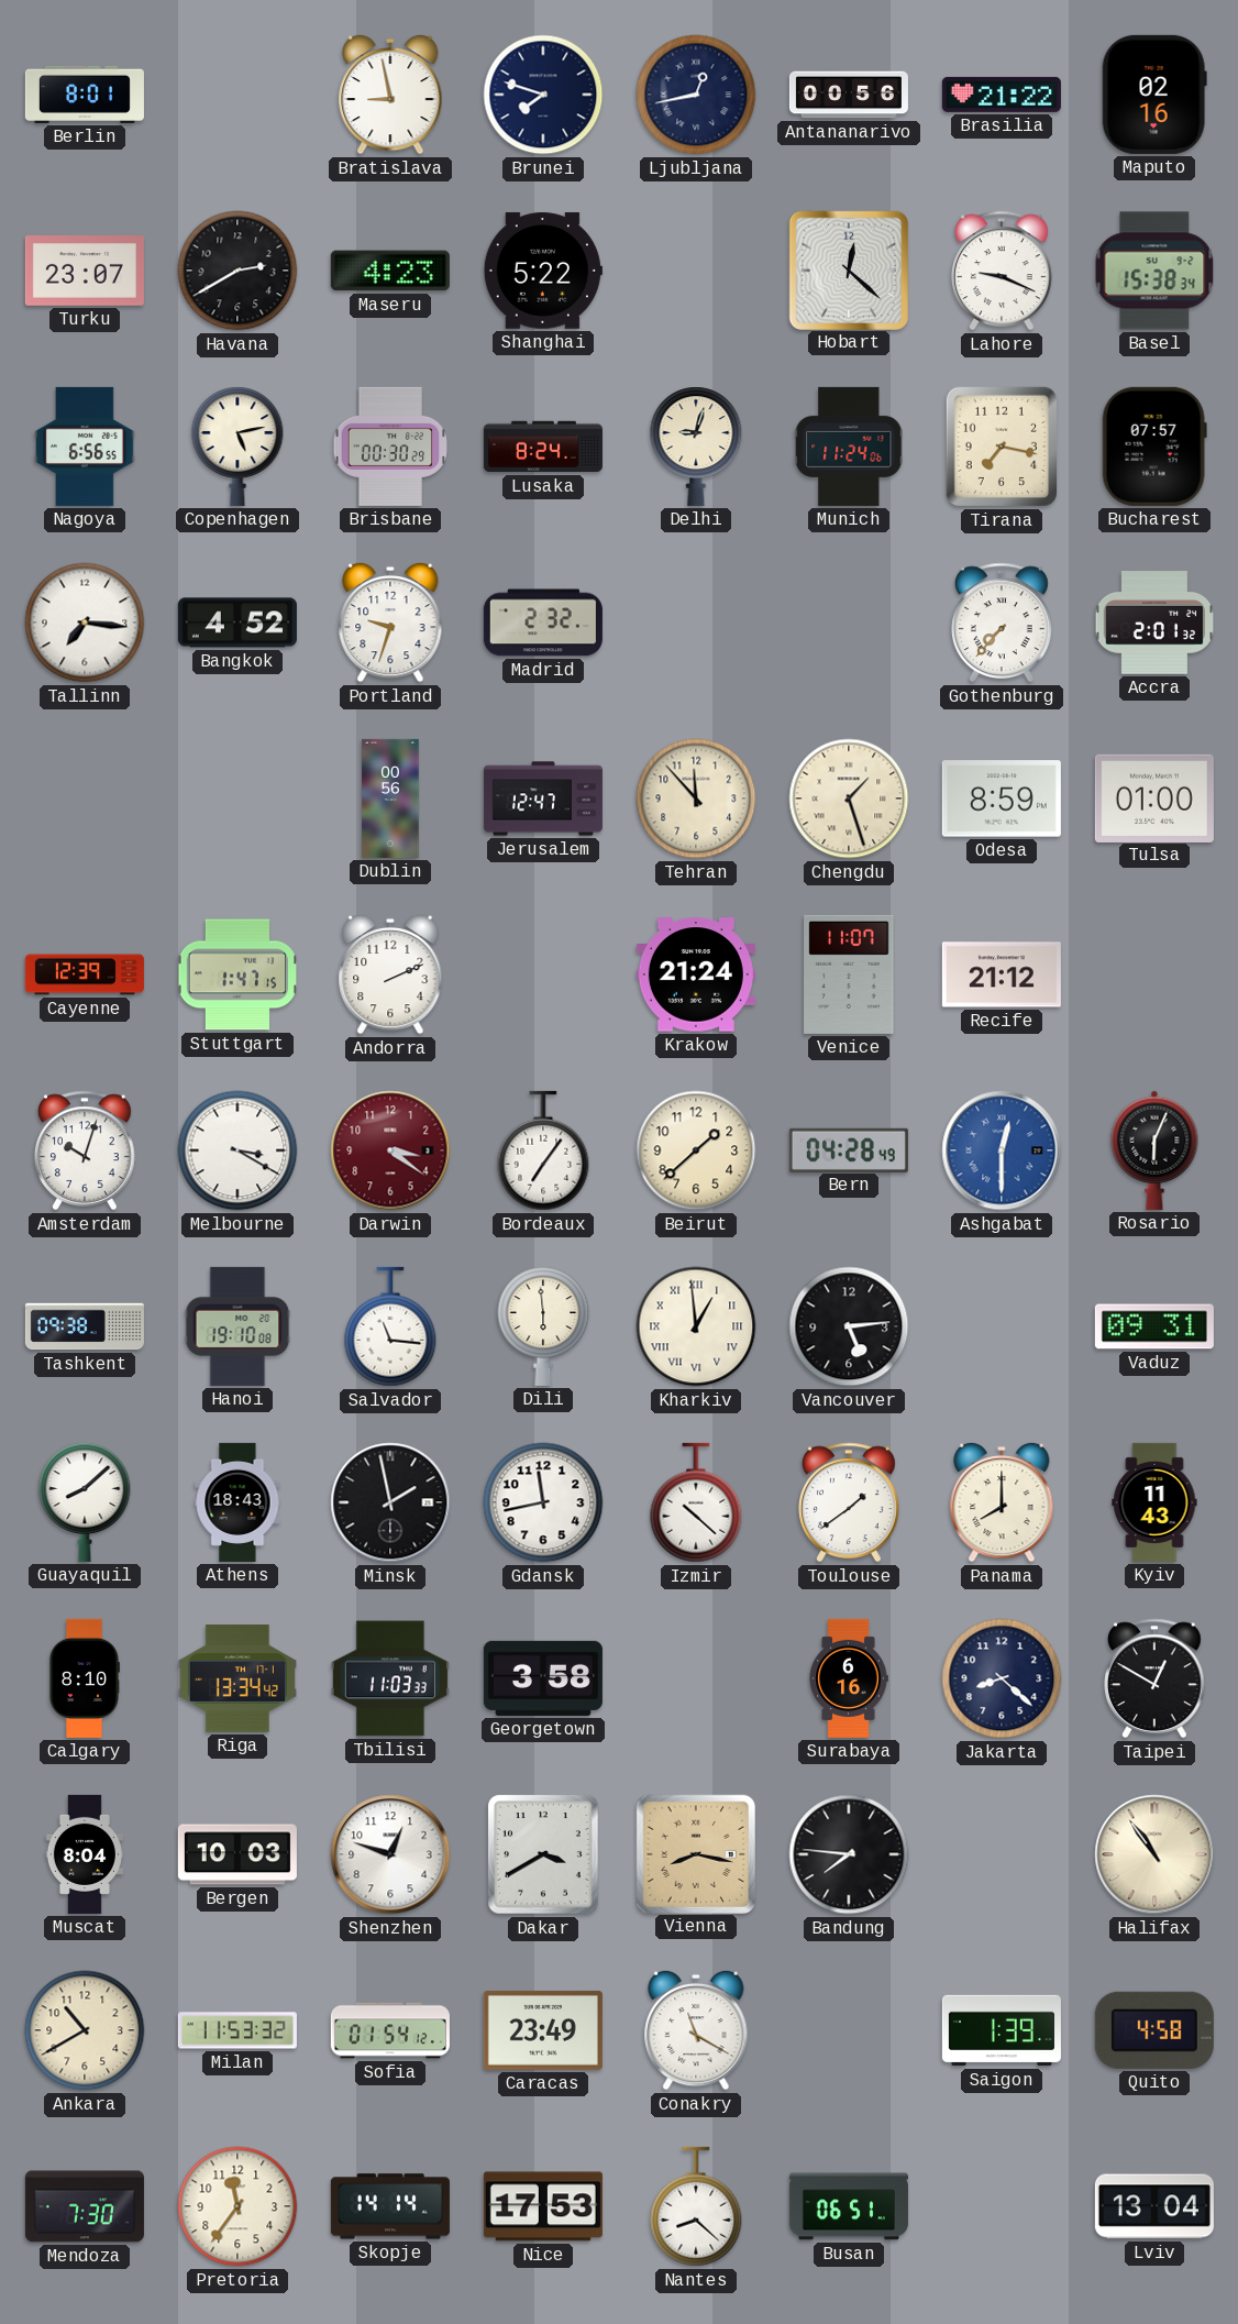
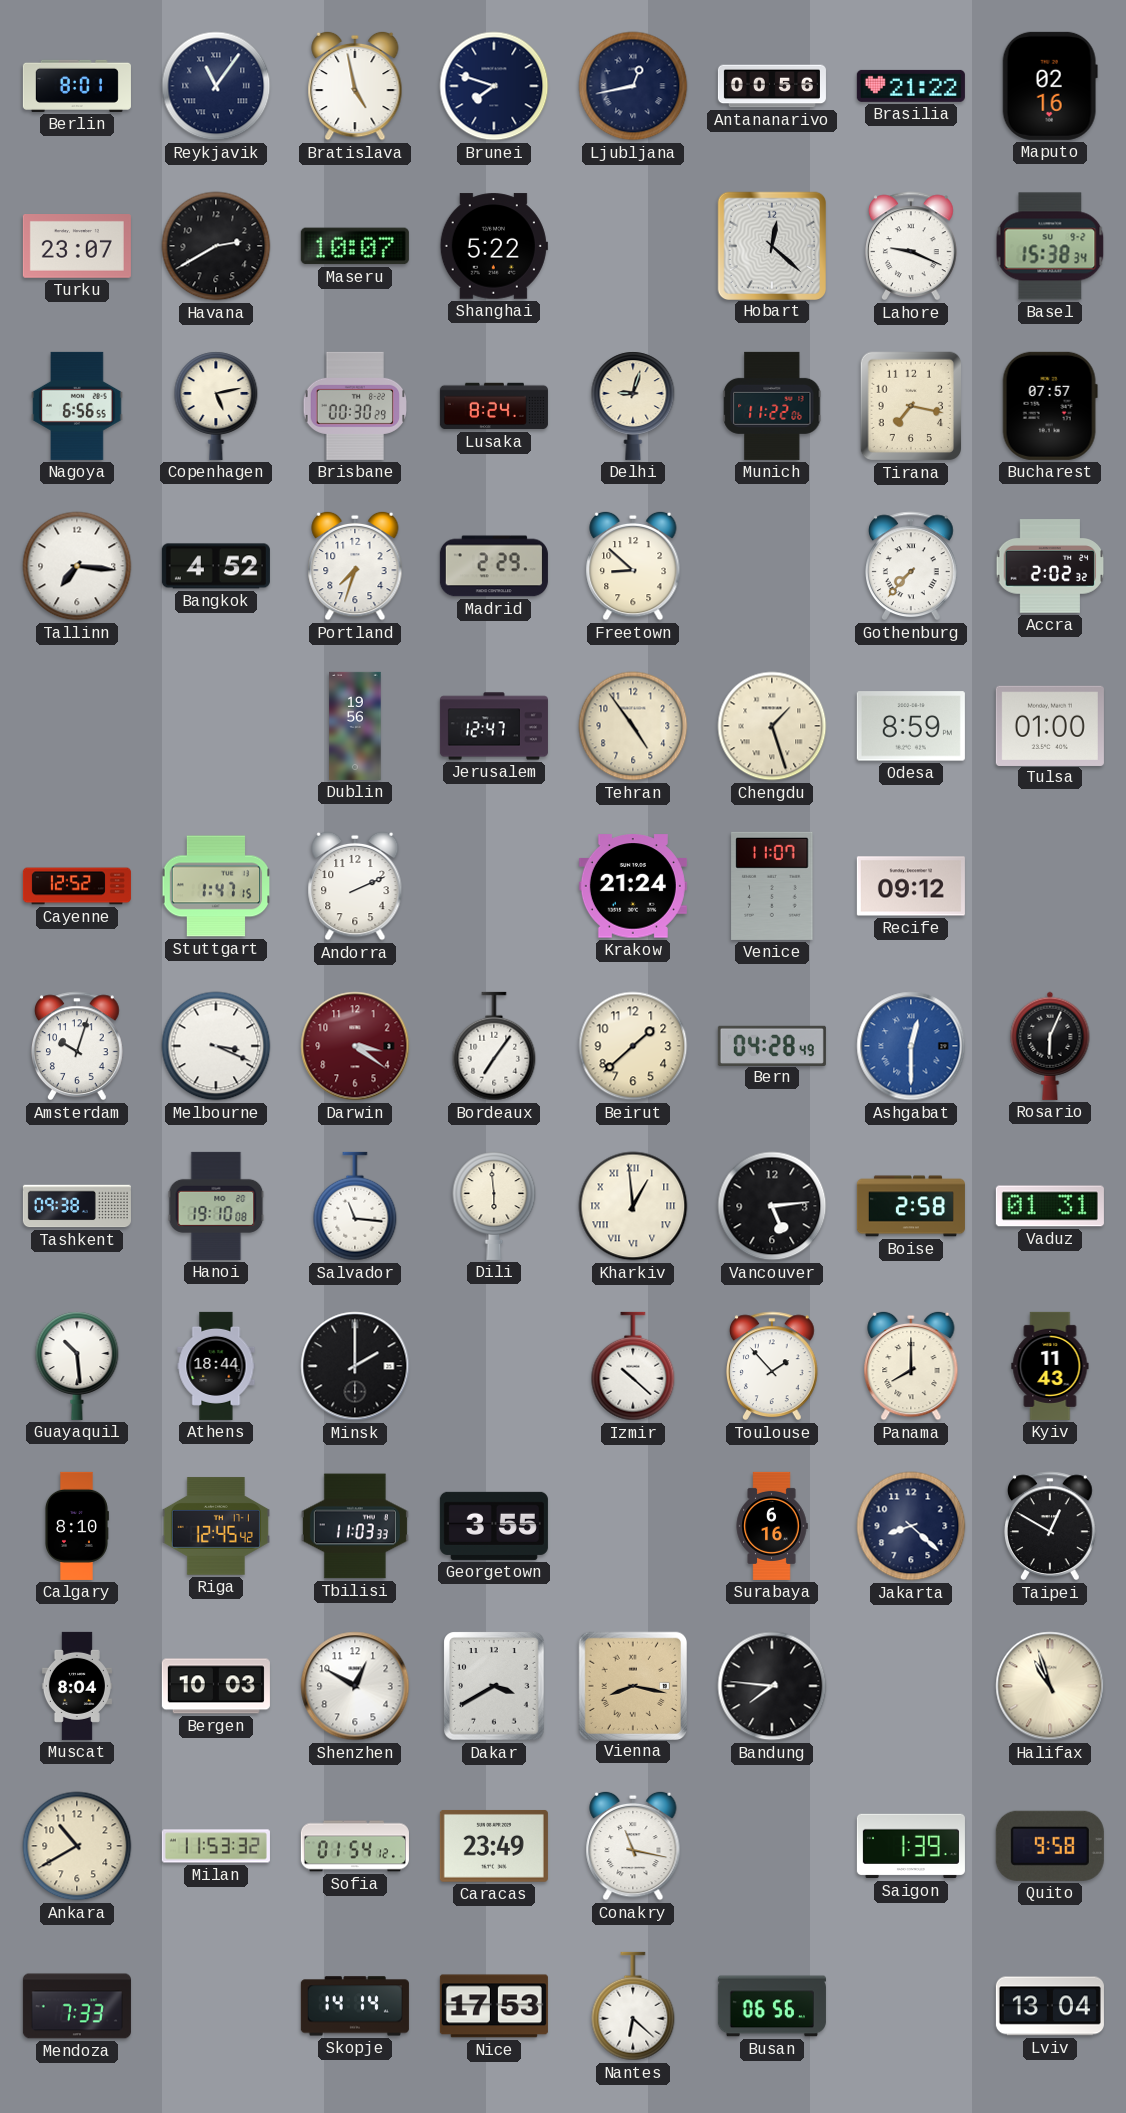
Reykjavik: none -> 11:06
Bratislava: 8:58 -> 4:58
Maseru: 4:23 -> 10:07
Munich: 11:24 -> 11:22
Portland: 9:33 -> 7:33
Madrid: 2:32 -> 2:29
Freetown: none -> 8:52
Accra: 2:01 -> 2:02
Dublin: 00:56 -> 19:56
Tehran: 11:53 -> 4:54
Cayenne: 12:39 -> 12:52
Recife: 21:12 -> 09:12
Melbourne: 3:20 -> 3:19
Boise: none -> 2:58
Vaduz: 09:31 -> 01:31
Guayaquil: 8:08 -> 10:29
Athens: 18:43 -> 18:44
Minsk: 1:58 -> 2:00
Gdansk: 11:43 -> none
Toulouse: 1:39 -> 1:53
Riga: 13:34 -> 12:45
Georgetown: 3:58 -> 3:55
Shenzhen: 12:48 -> 12:50
Halifax: 10:54 -> 10:57
Conakry: 11:20 -> 11:17
Quito: 4:58 -> 9:58
Mendoza: 7:30 -> 7:33
Pretoria: 11:36 -> none
Nantes: 8:22 -> 6:22
Busan: 06:51 -> 06:56
